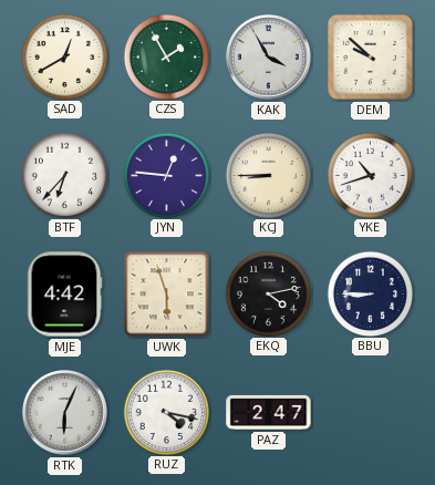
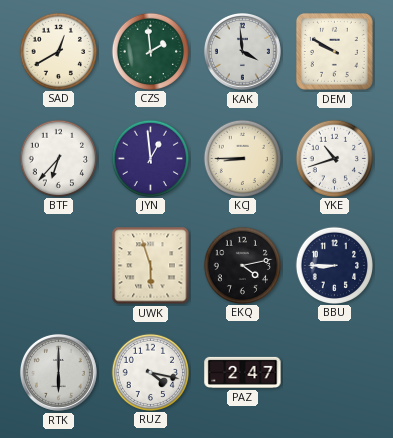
CZS: 1:55 -> 1:59
KAK: 3:55 -> 3:59
DEM: 9:52 -> 9:50
JYN: 12:46 -> 12:59
MJE: 4:42 -> none
RTK: 6:04 -> 6:00
